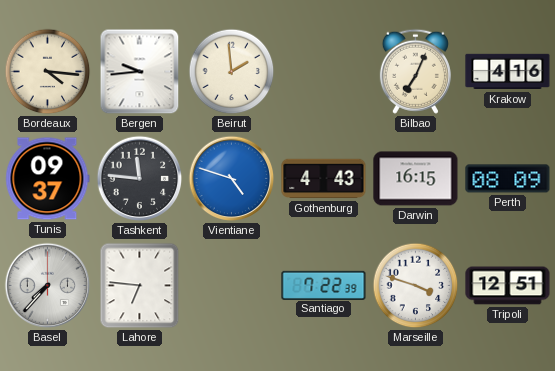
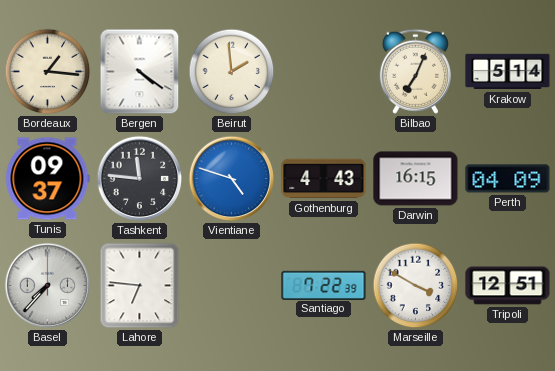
Bordeaux: 4:16 -> 1:16
Bergen: 9:44 -> 4:21
Krakow: 4:16 -> 5:14
Perth: 08:09 -> 04:09
Marseille: 3:48 -> 3:50
